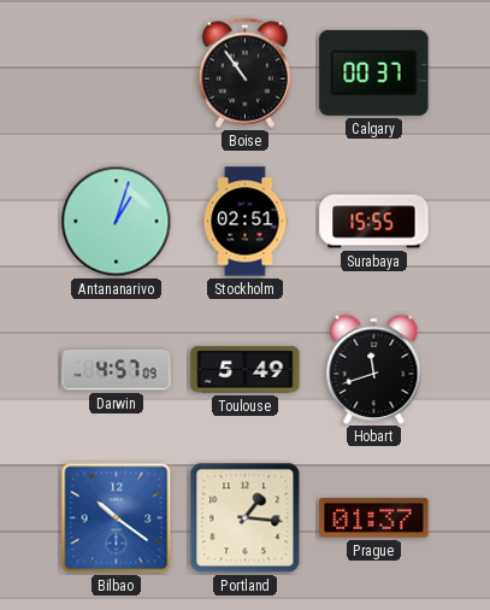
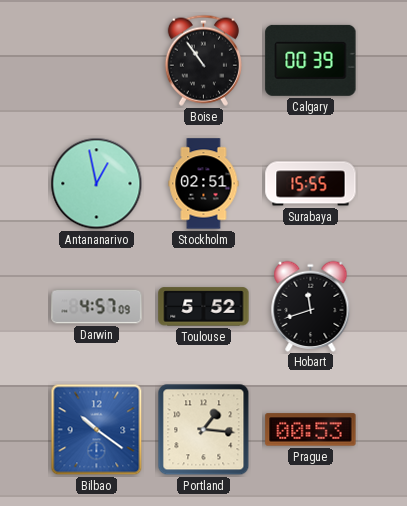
Calgary: 00:37 -> 00:39
Antananarivo: 1:03 -> 12:58
Toulouse: 5:49 -> 5:52
Prague: 01:37 -> 00:53
